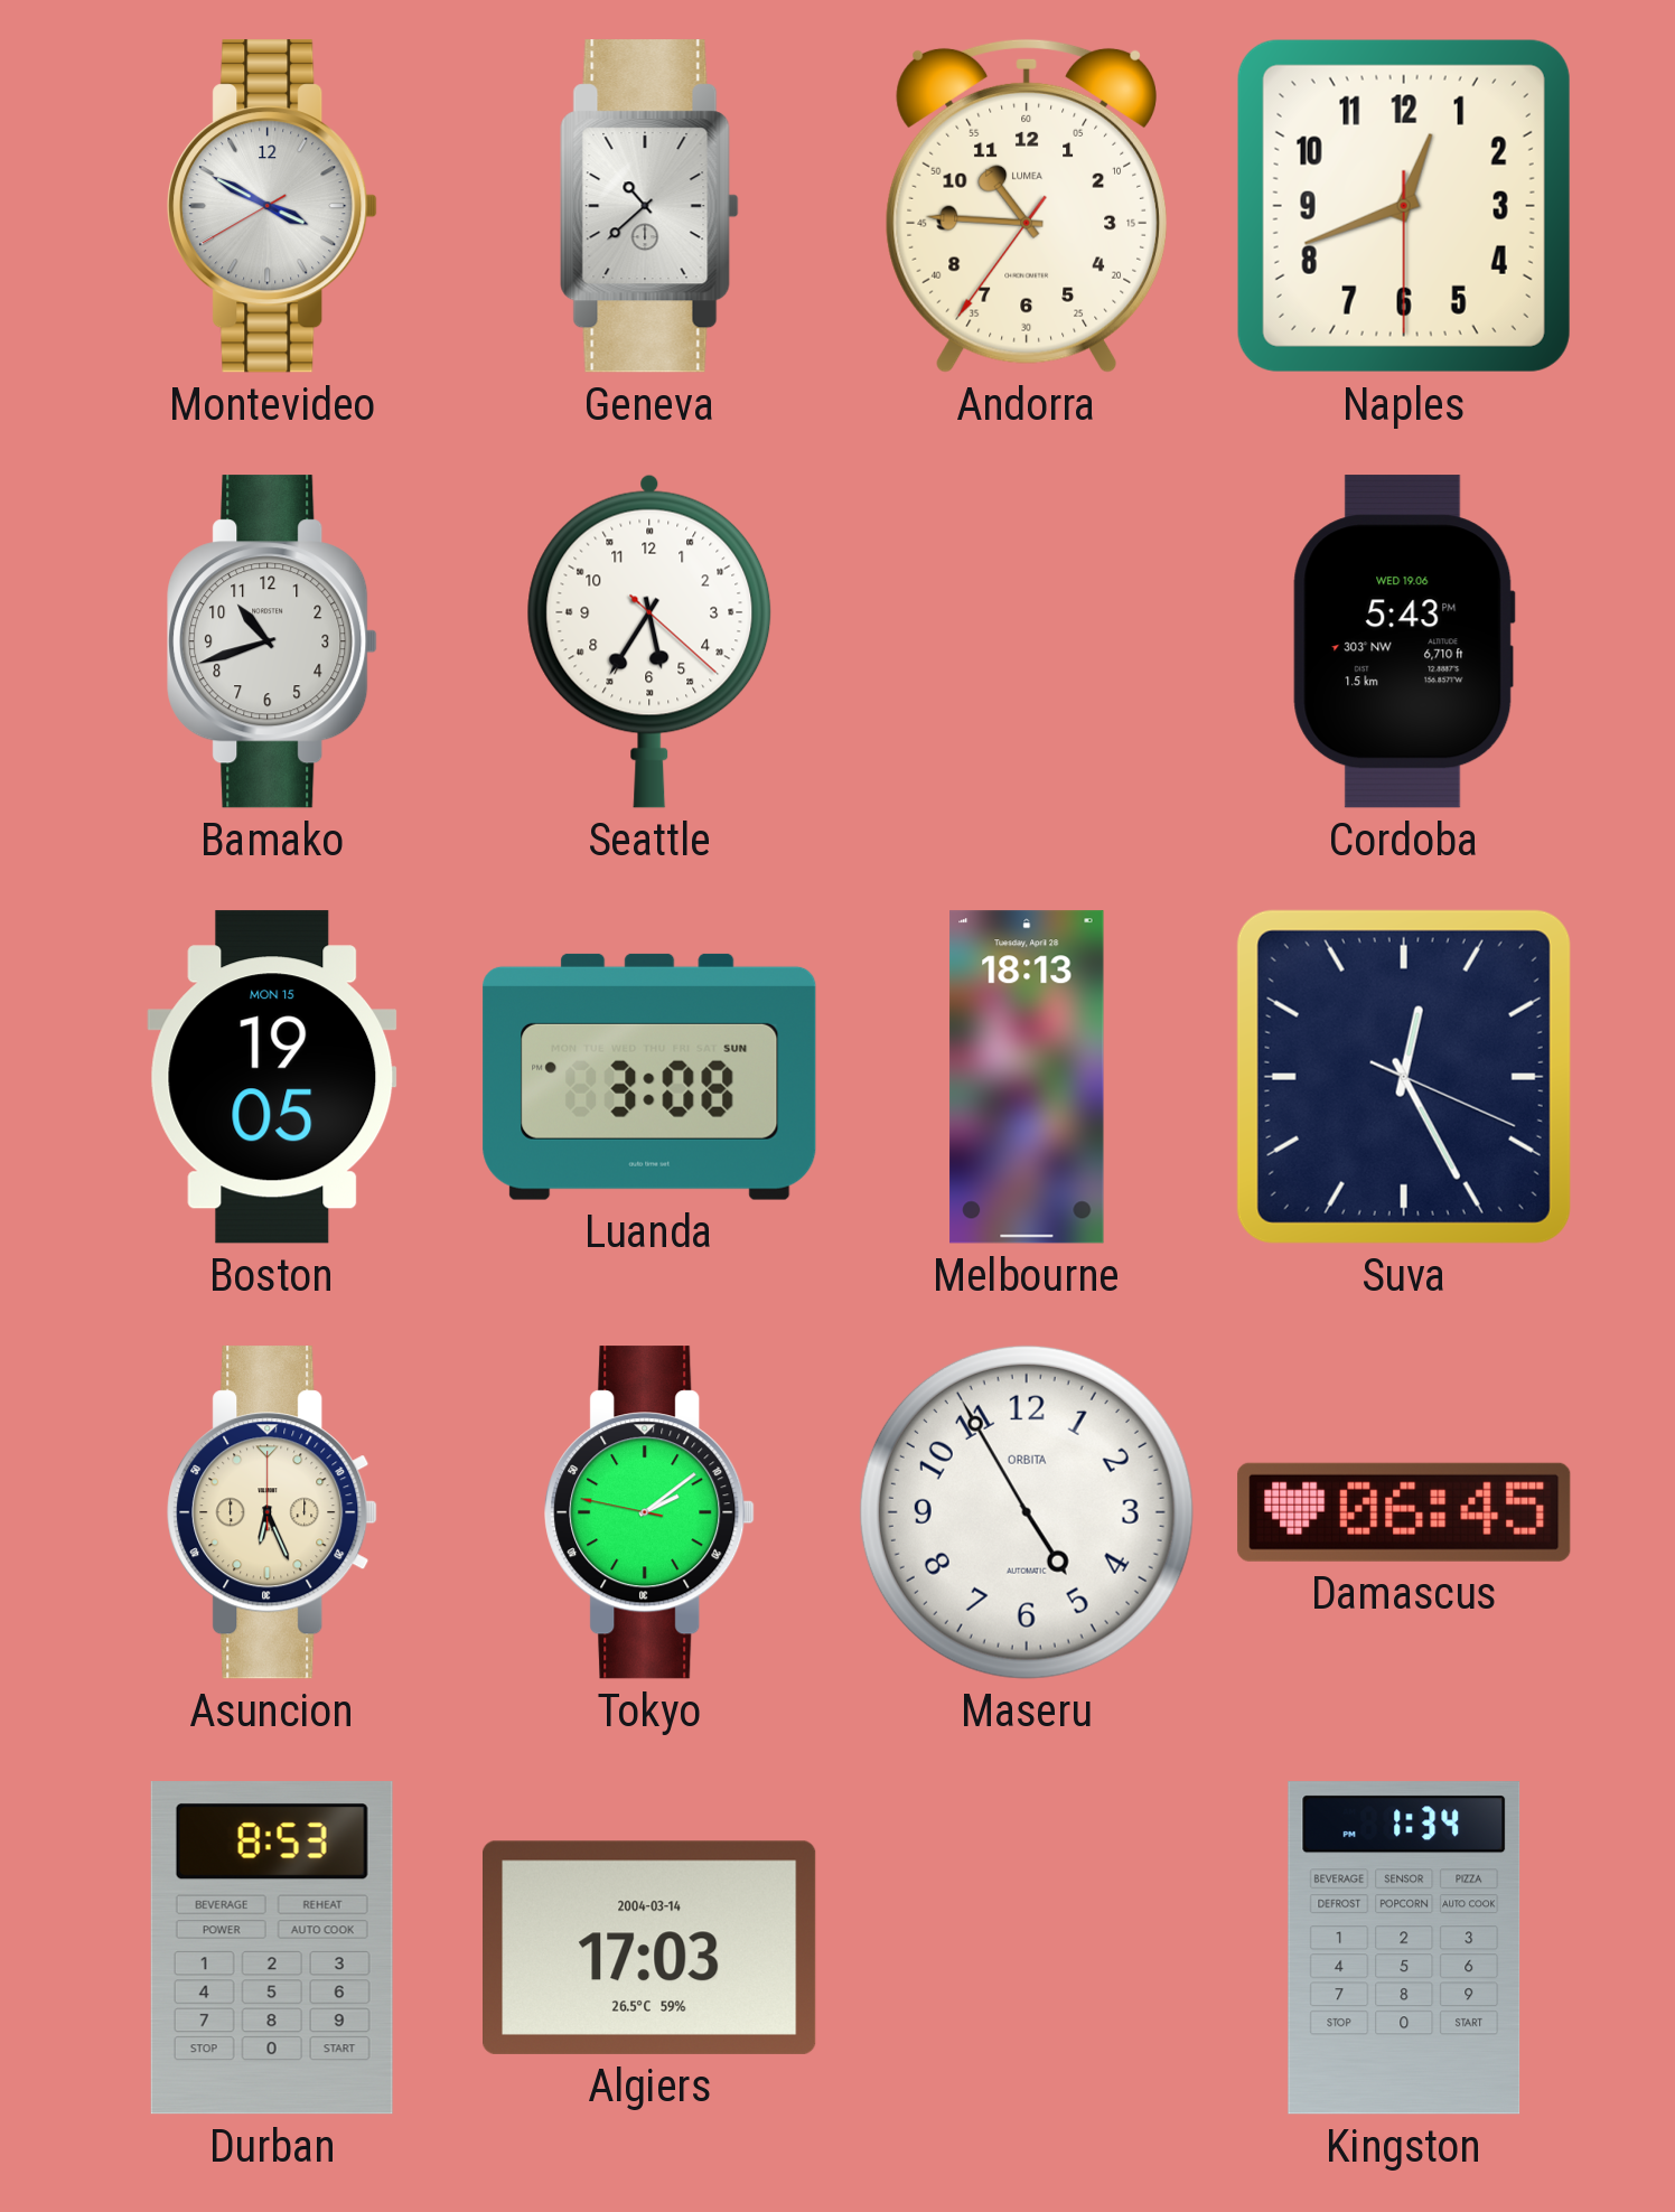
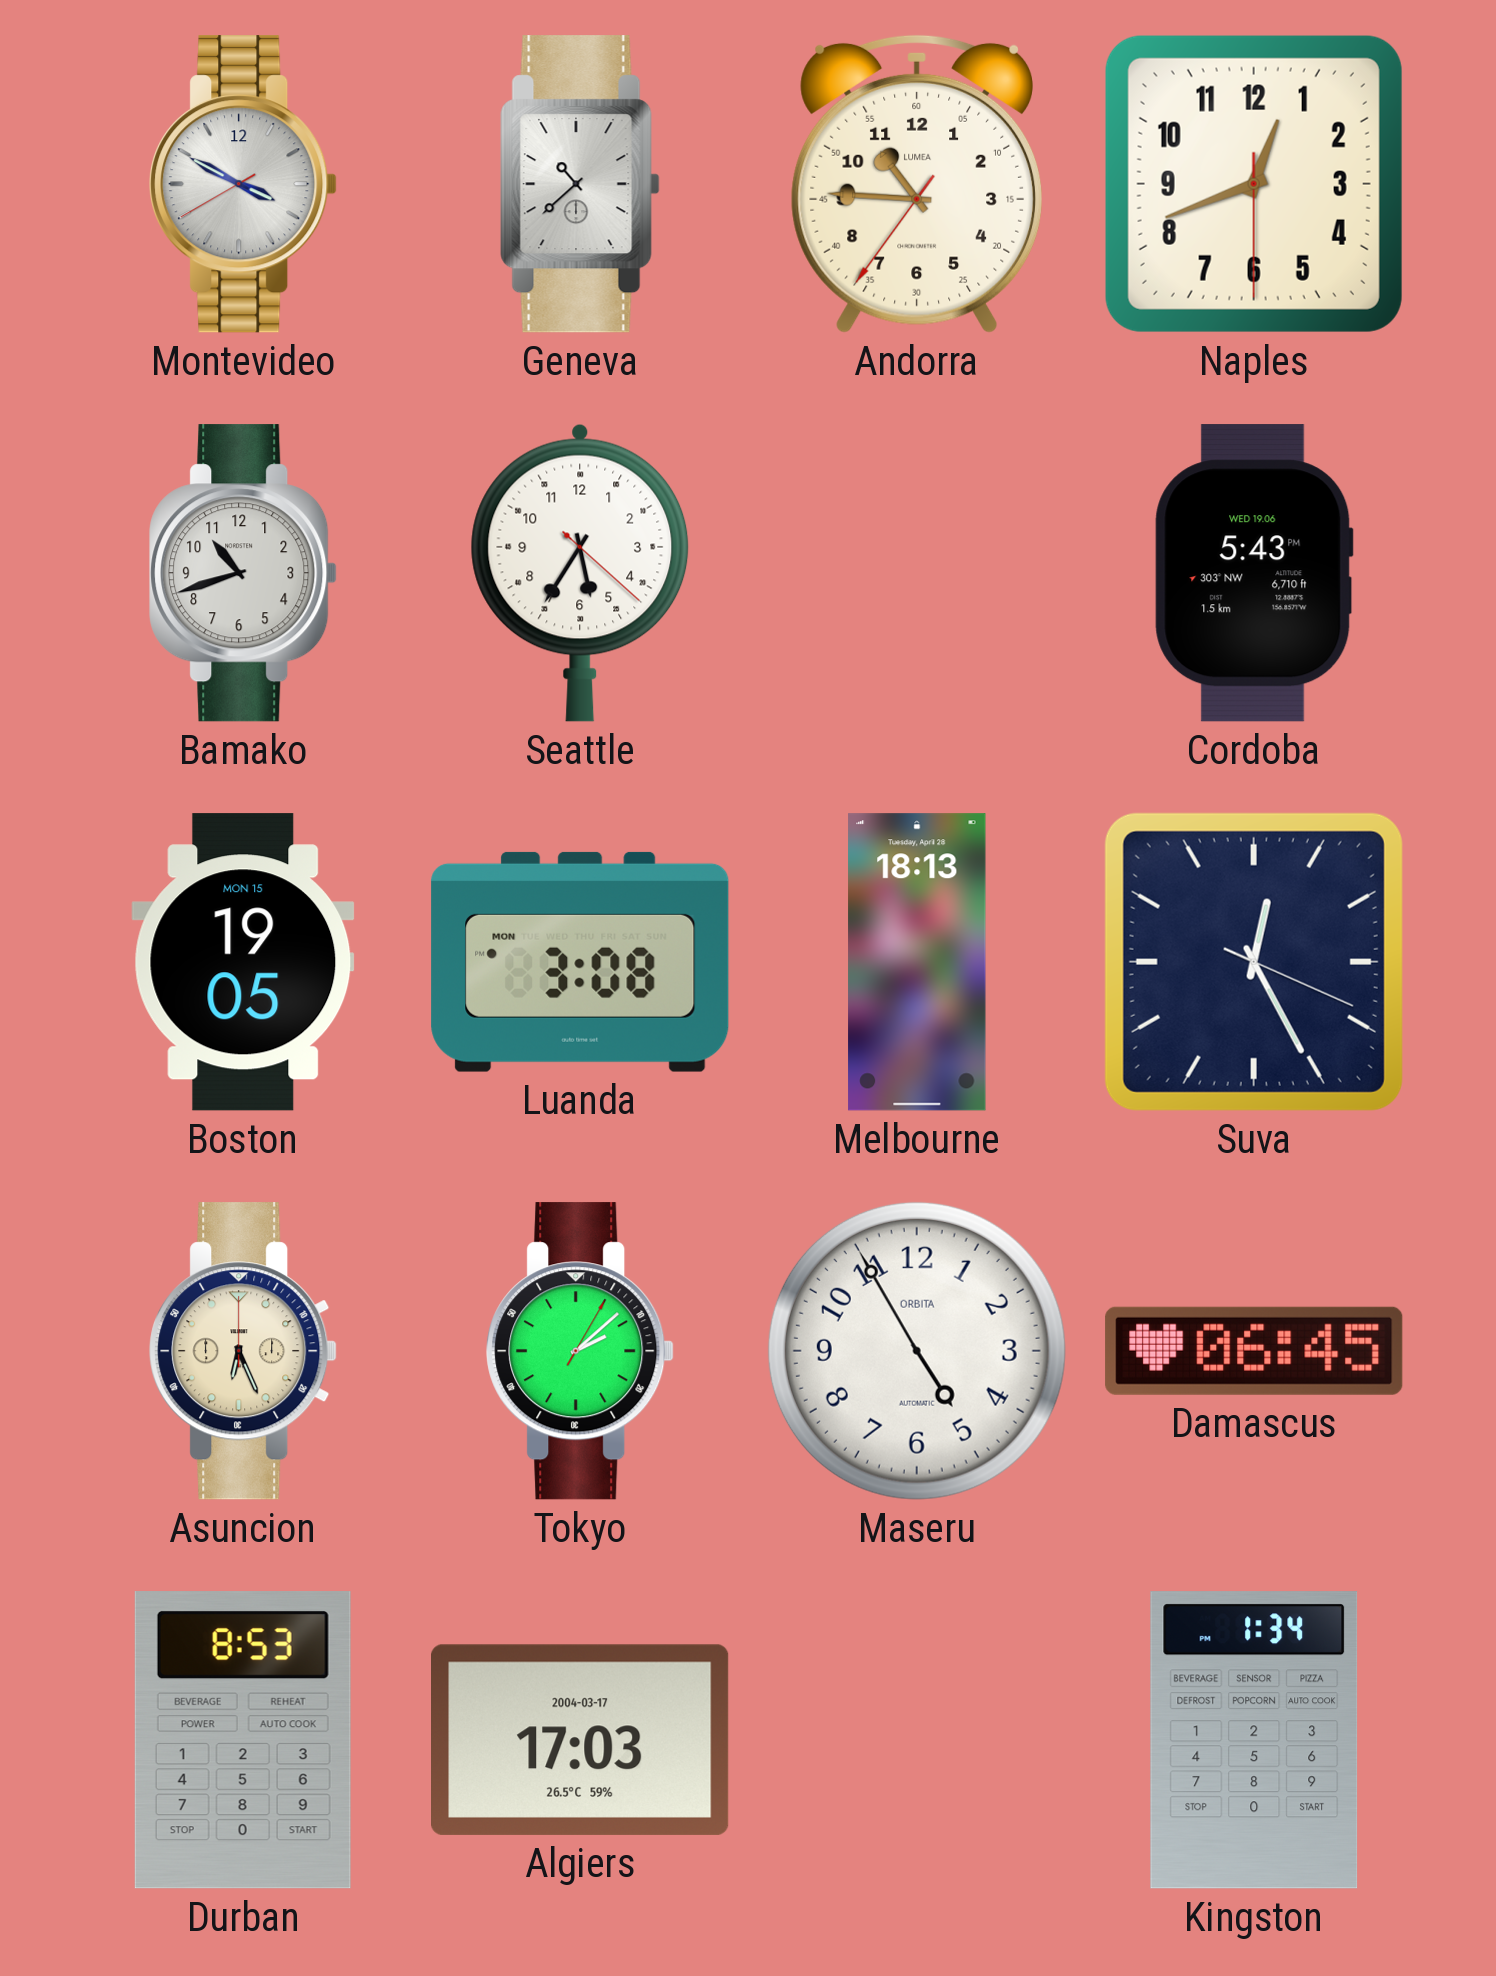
Luanda date: SUN -> MON
Tokyo: 2:08:47 -> 2:08:05
Algiers date: 2004-03-14 -> 2004-03-17
